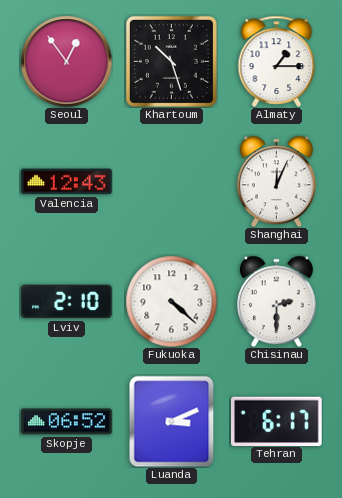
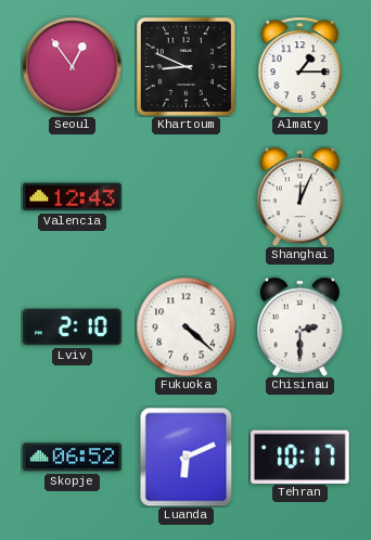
Khartoum: 10:27 -> 8:49
Luanda: 3:11 -> 6:11
Tehran: 6:17 -> 10:17
